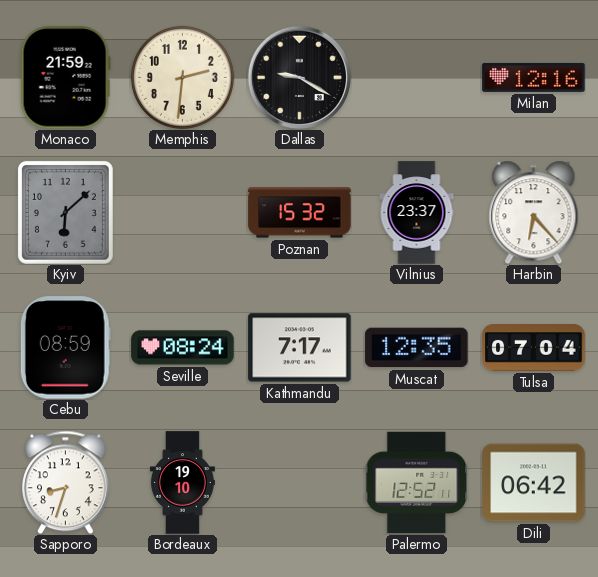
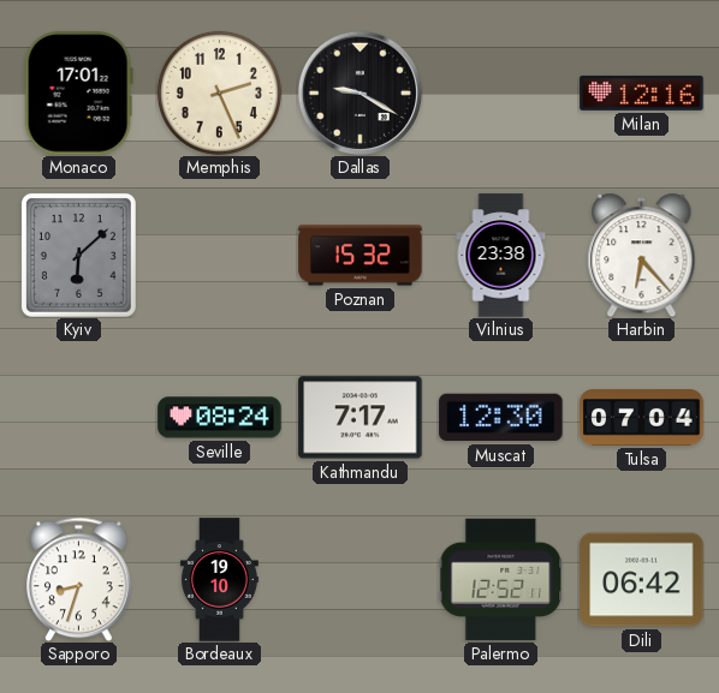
Monaco: 21:59 -> 17:01
Memphis: 2:31 -> 2:26
Vilnius: 23:37 -> 23:38
Cebu: 08:59 -> none
Muscat: 12:35 -> 12:30
